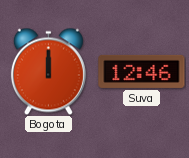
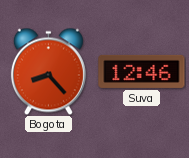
Bogota: 12:00 -> 8:23
